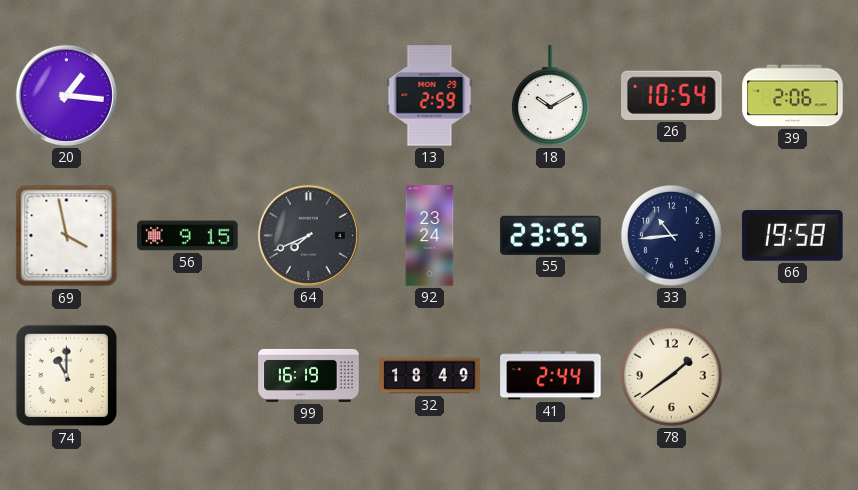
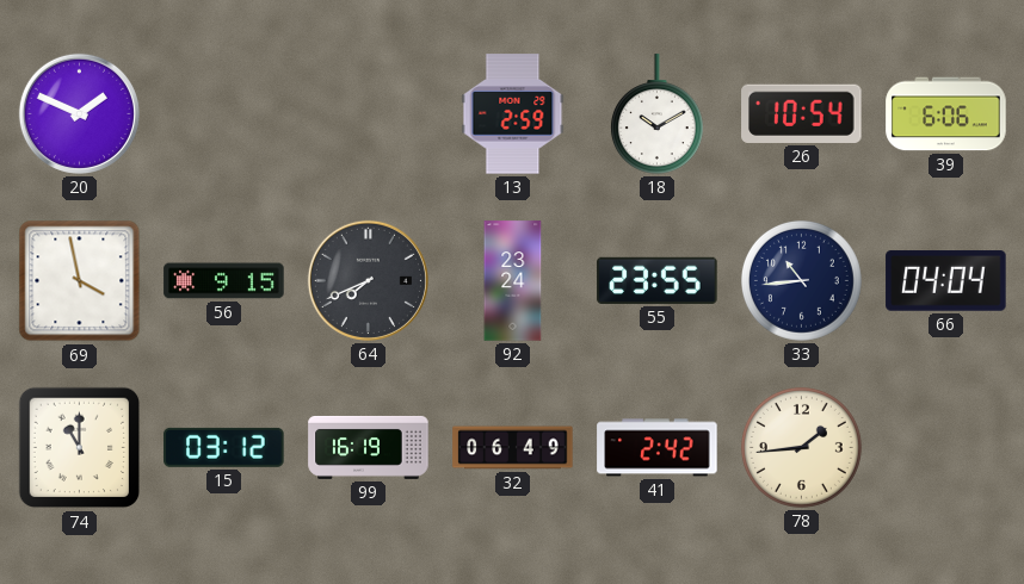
20: 1:16 -> 1:49
39: 2:06 -> 6:06
66: 19:58 -> 04:04
15: none -> 03:12
32: 18:49 -> 06:49
41: 2:44 -> 2:42
78: 1:39 -> 1:44
